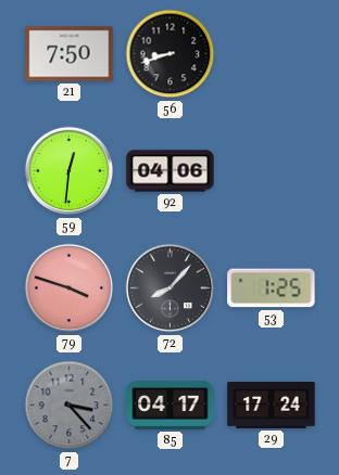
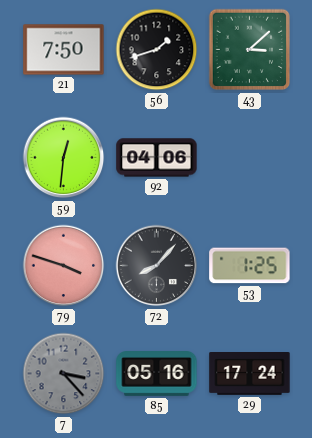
56: 8:42 -> 1:42
43: none -> 3:08
85: 04:17 -> 05:16
